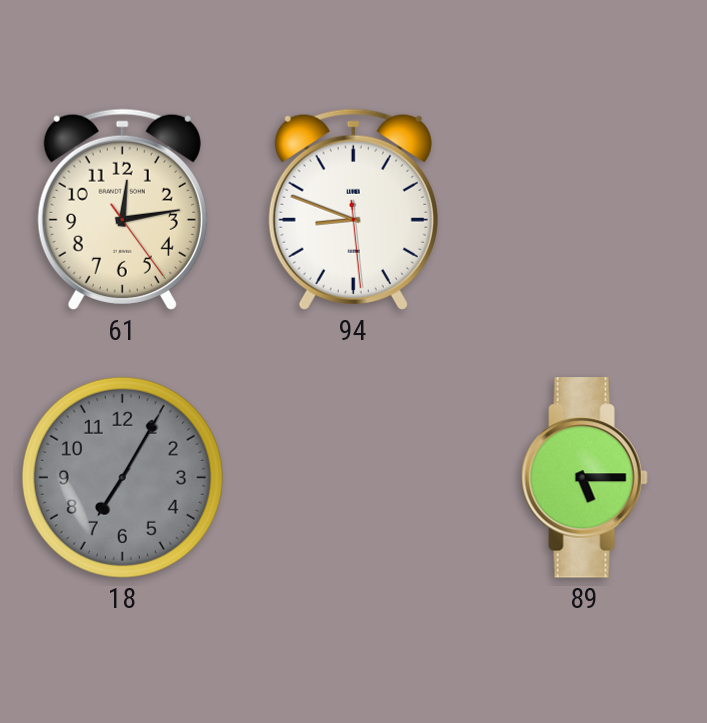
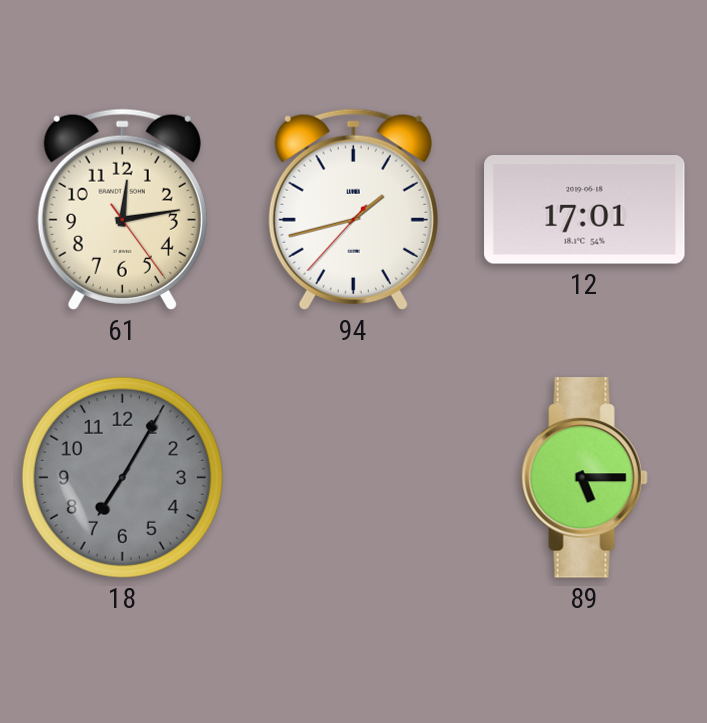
94: 8:48 -> 1:42
12: none -> 17:01
